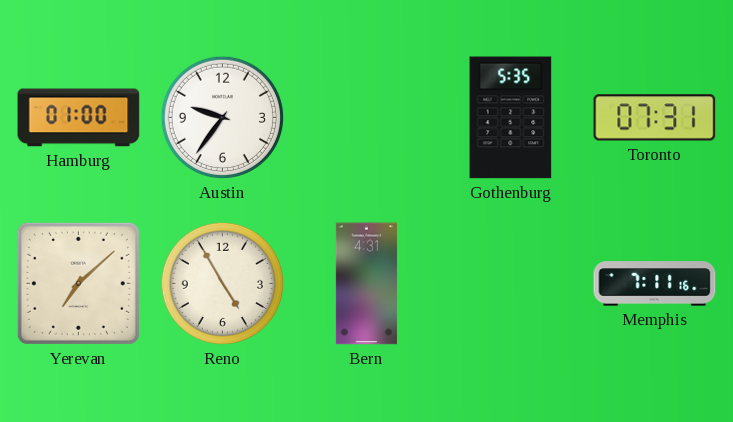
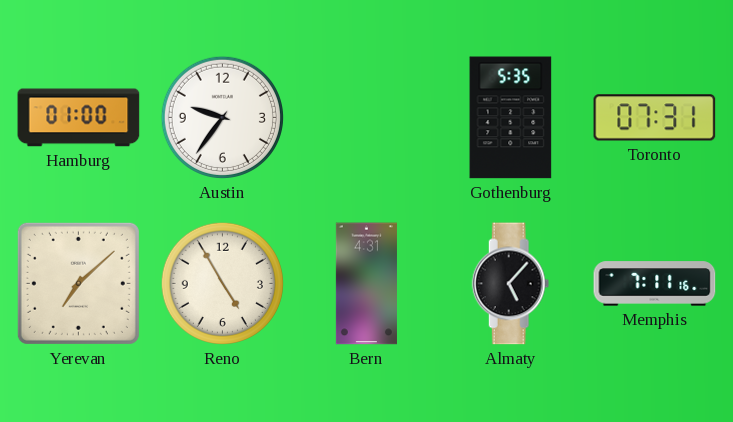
Almaty: none -> 5:07
